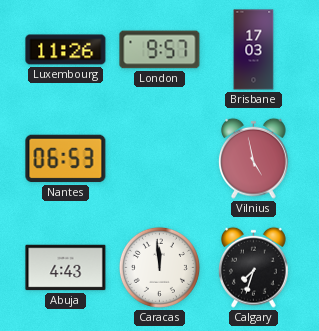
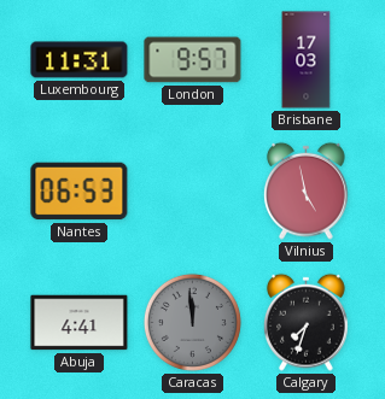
Luxembourg: 11:26 -> 11:31
Abuja: 4:43 -> 4:41
Caracas dial: white -> grey
